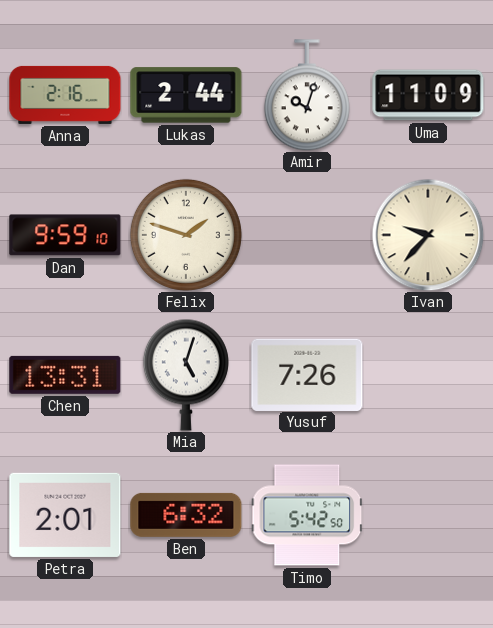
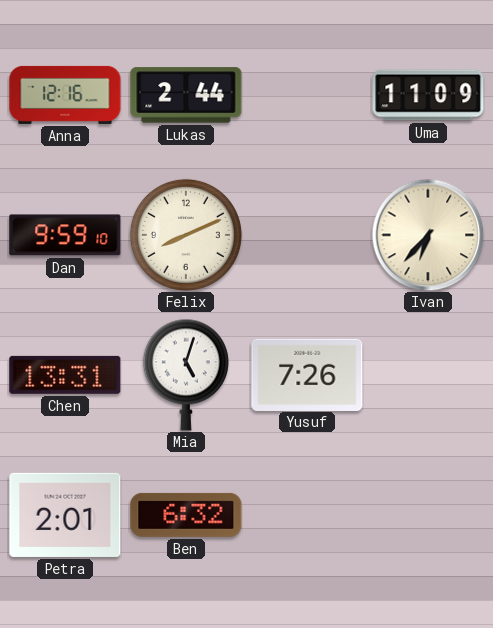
Anna: 2:16 -> 12:16
Amir: 10:03 -> none
Felix: 1:48 -> 8:11
Ivan: 9:37 -> 6:37
Timo: 5:42 -> none
